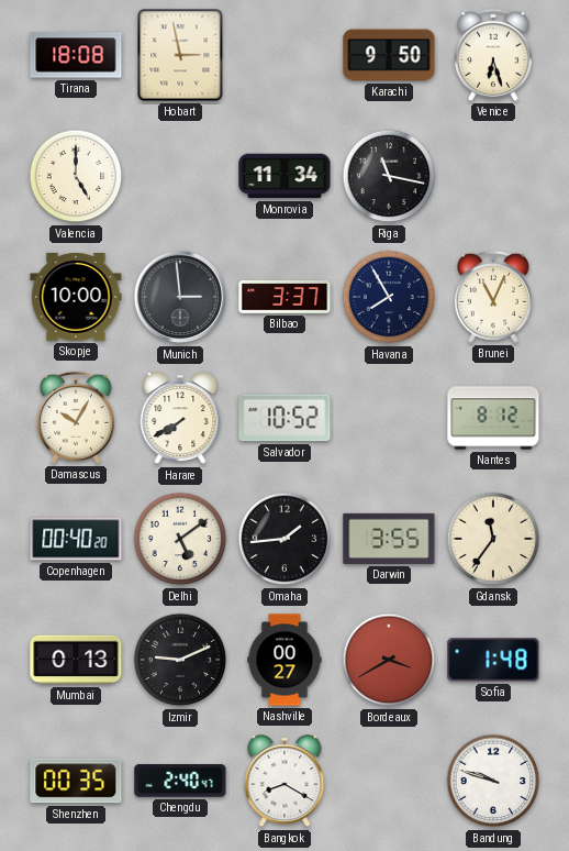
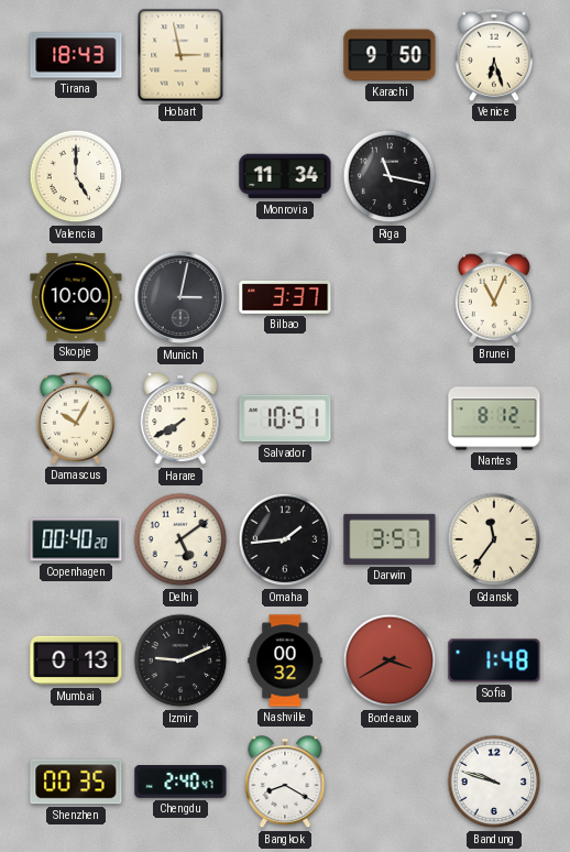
Tirana: 18:08 -> 18:43
Munich: 2:59 -> 3:02
Havana: 7:55 -> none
Salvador: 10:52 -> 10:51
Darwin: 3:55 -> 3:57
Nashville: 00:27 -> 00:32
